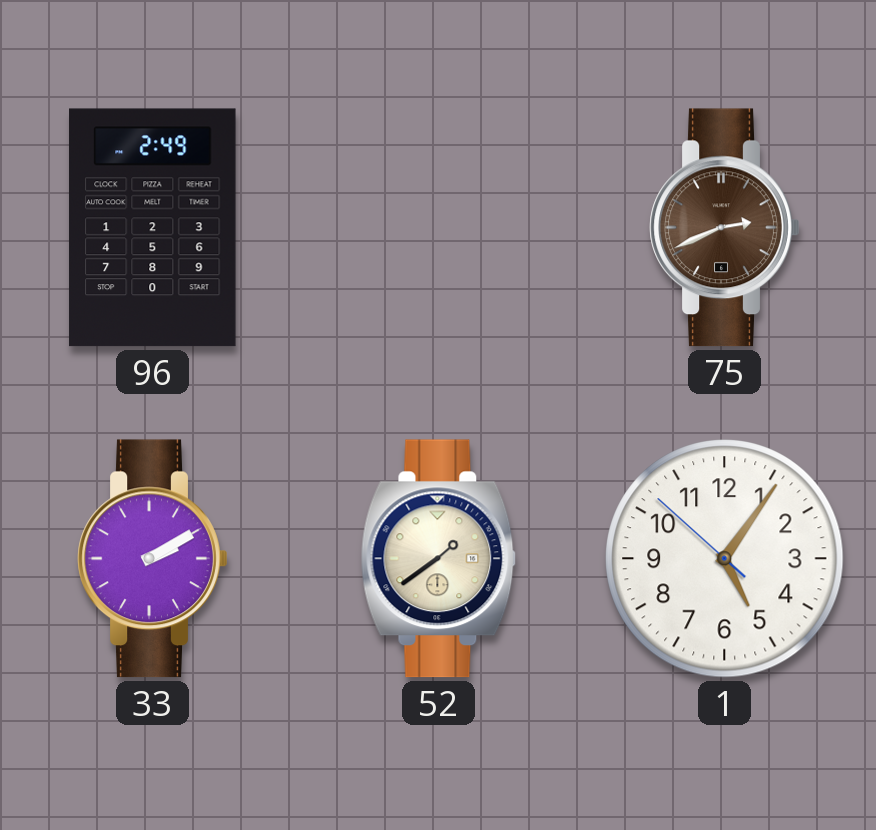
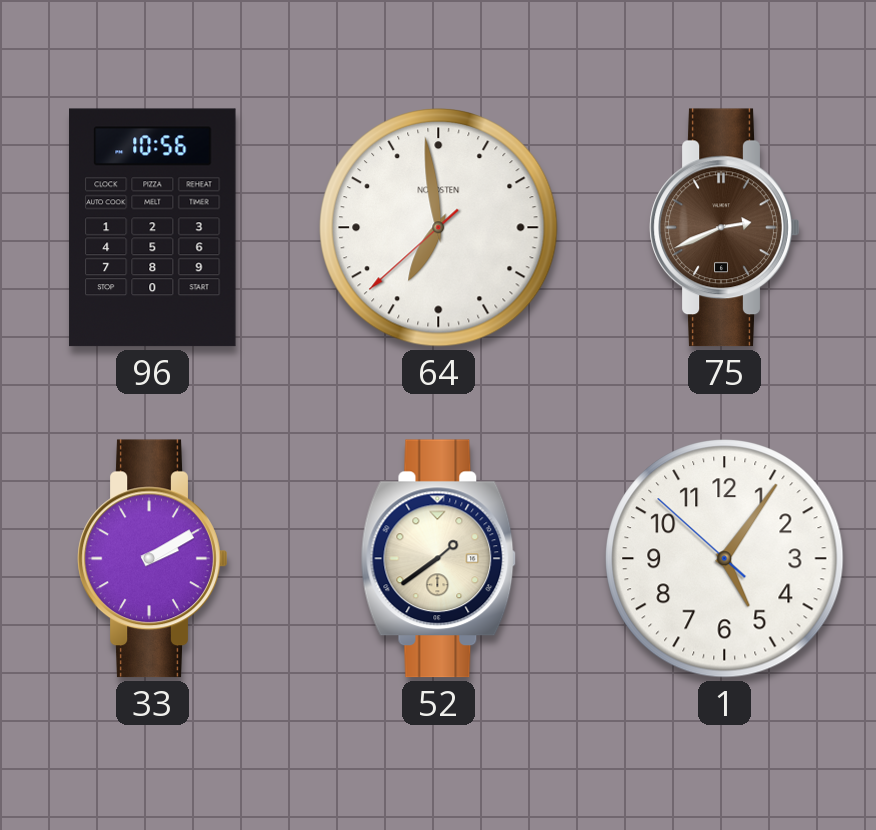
96: 2:49 -> 10:56
64: none -> 6:58
